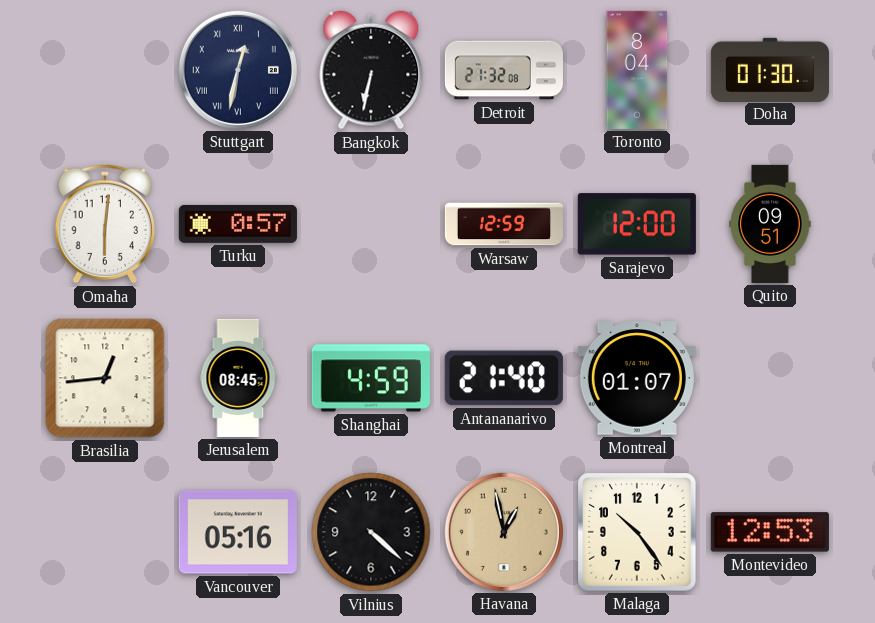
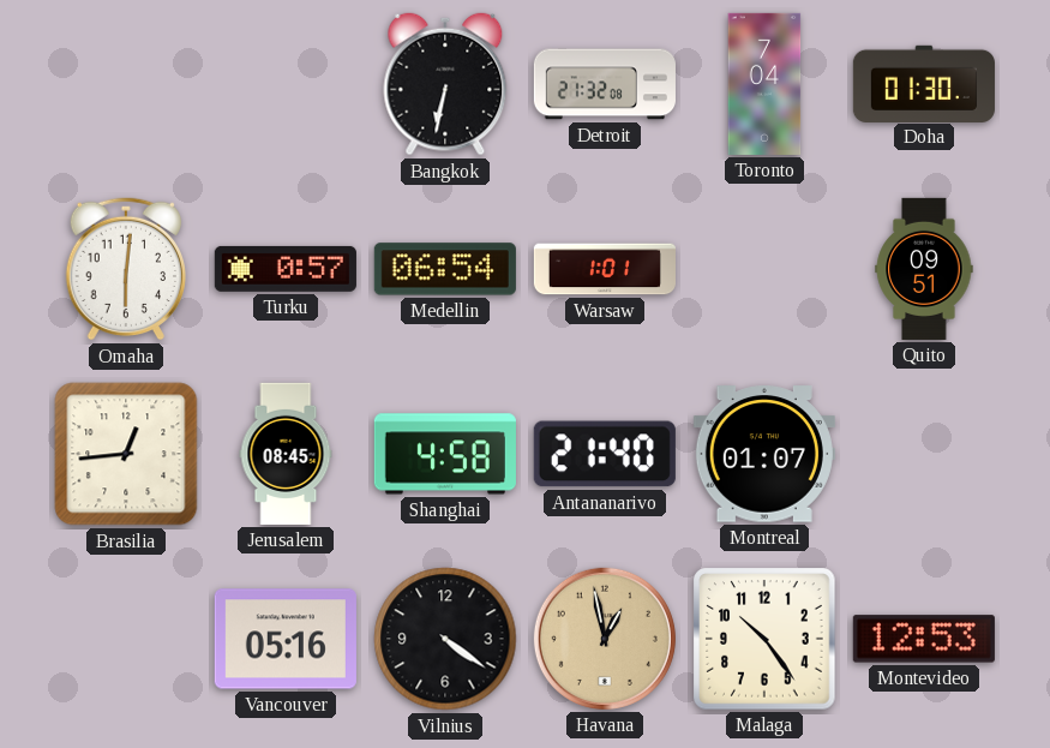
Stuttgart: 12:32 -> none
Toronto: 8:04 -> 7:04
Medellin: none -> 06:54
Warsaw: 12:59 -> 1:01
Sarajevo: 12:00 -> none
Shanghai: 4:59 -> 4:58
Vilnius: 4:22 -> 4:21
